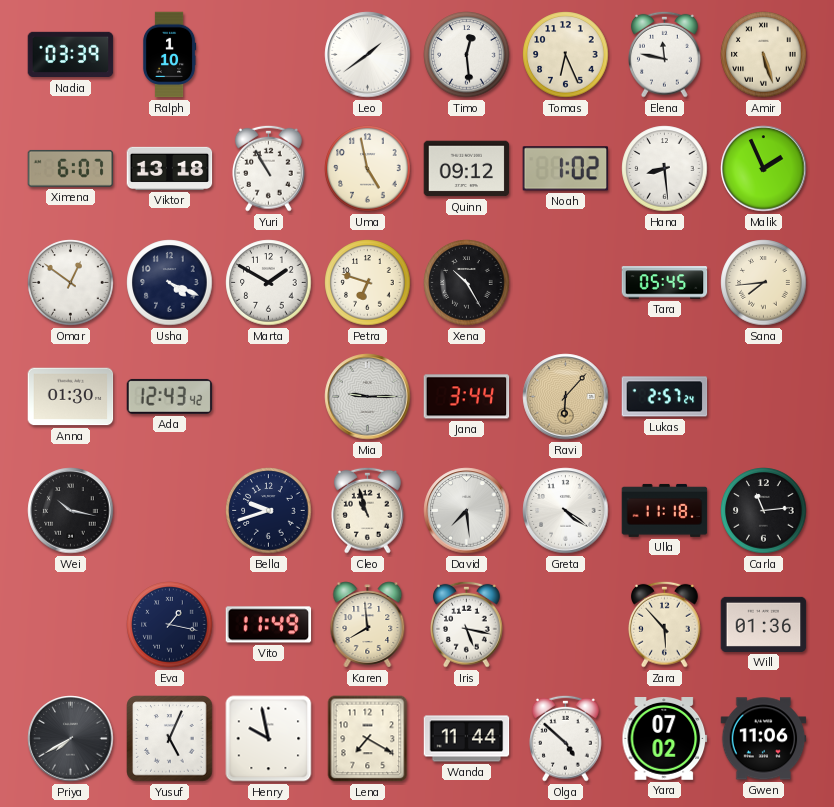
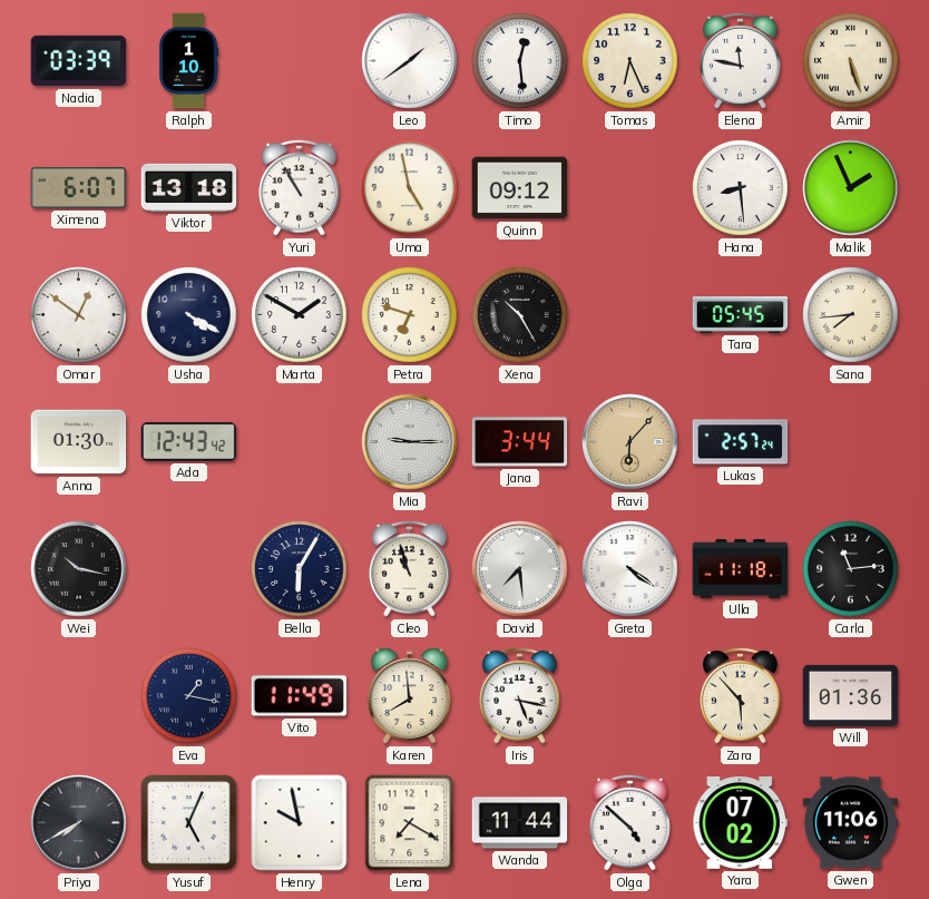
Noah: 1:02 -> none
Usha: 4:19 -> 4:20
Bella: 9:42 -> 6:05
